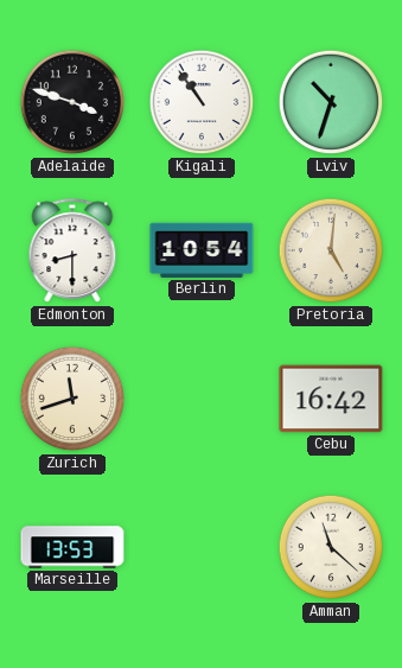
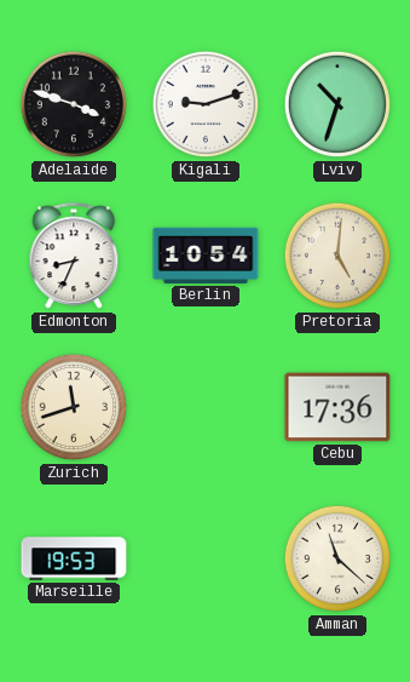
Kigali: 10:54 -> 9:12
Edmonton: 8:30 -> 8:34
Cebu: 16:42 -> 17:36
Marseille: 13:53 -> 19:53
